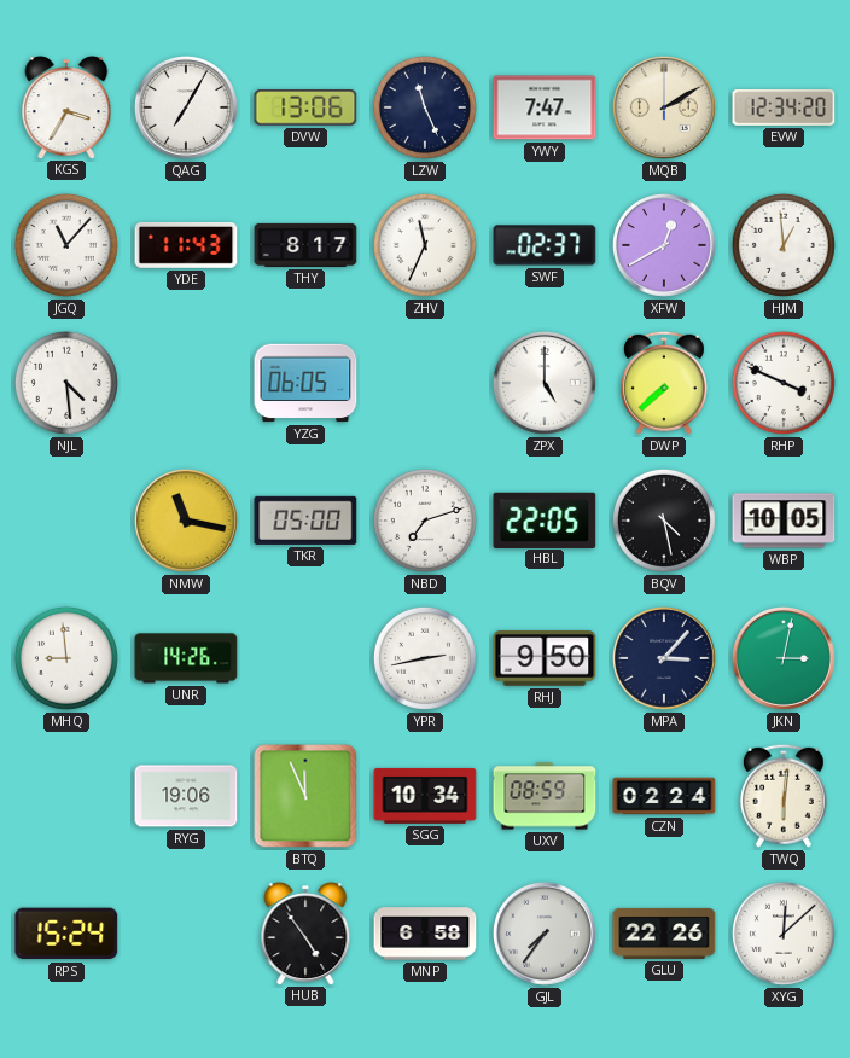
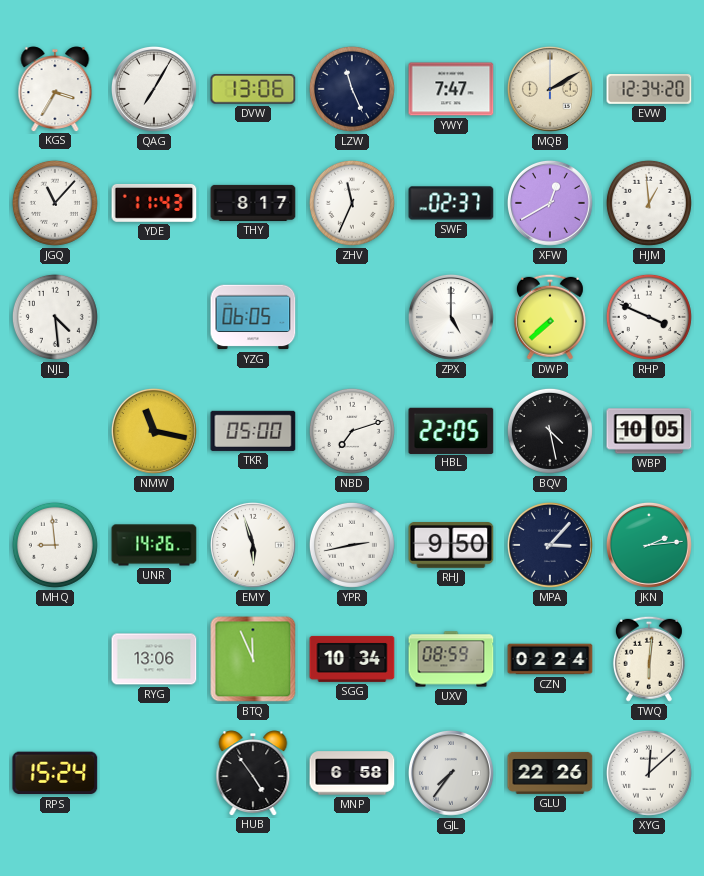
EMY: none -> 5:57
JKN: 3:02 -> 2:14
RYG: 19:06 -> 13:06
